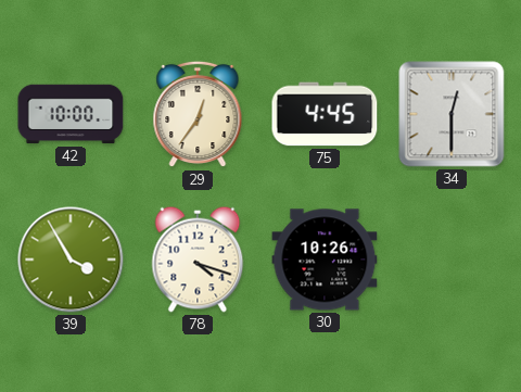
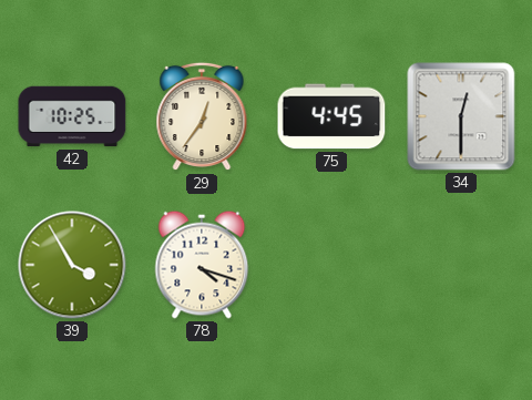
42: 10:00 -> 10:25
30: 10:26 -> none
